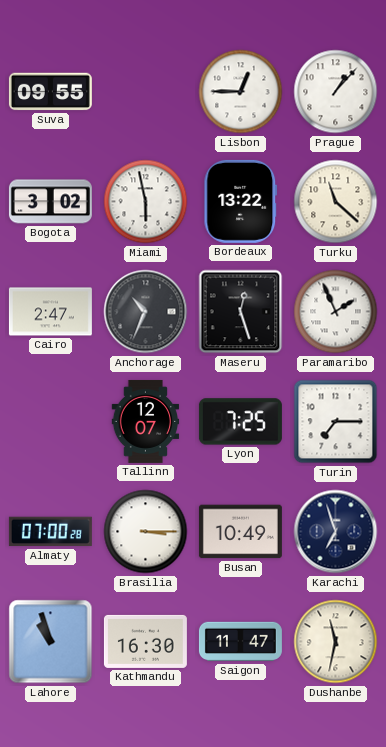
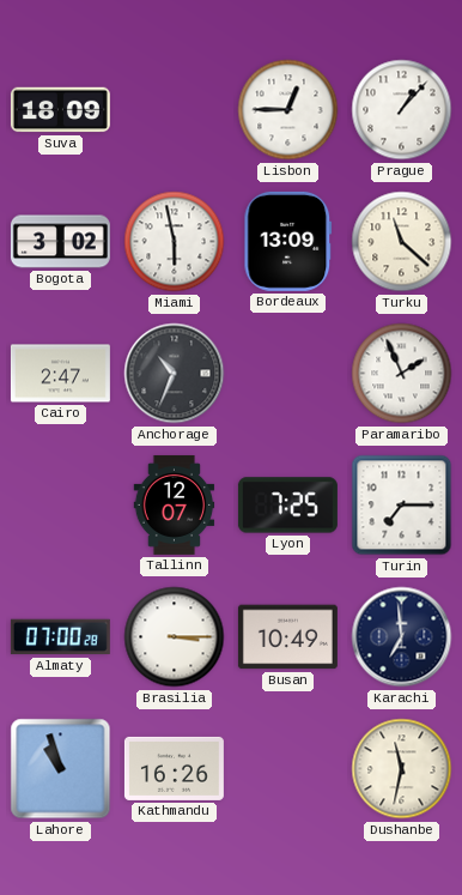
Suva: 09:55 -> 18:09
Bordeaux: 13:22 -> 13:09
Maseru: 12:27 -> none
Karachi: 6:57 -> 6:59
Kathmandu: 16:30 -> 16:26
Saigon: 11:47 -> none
